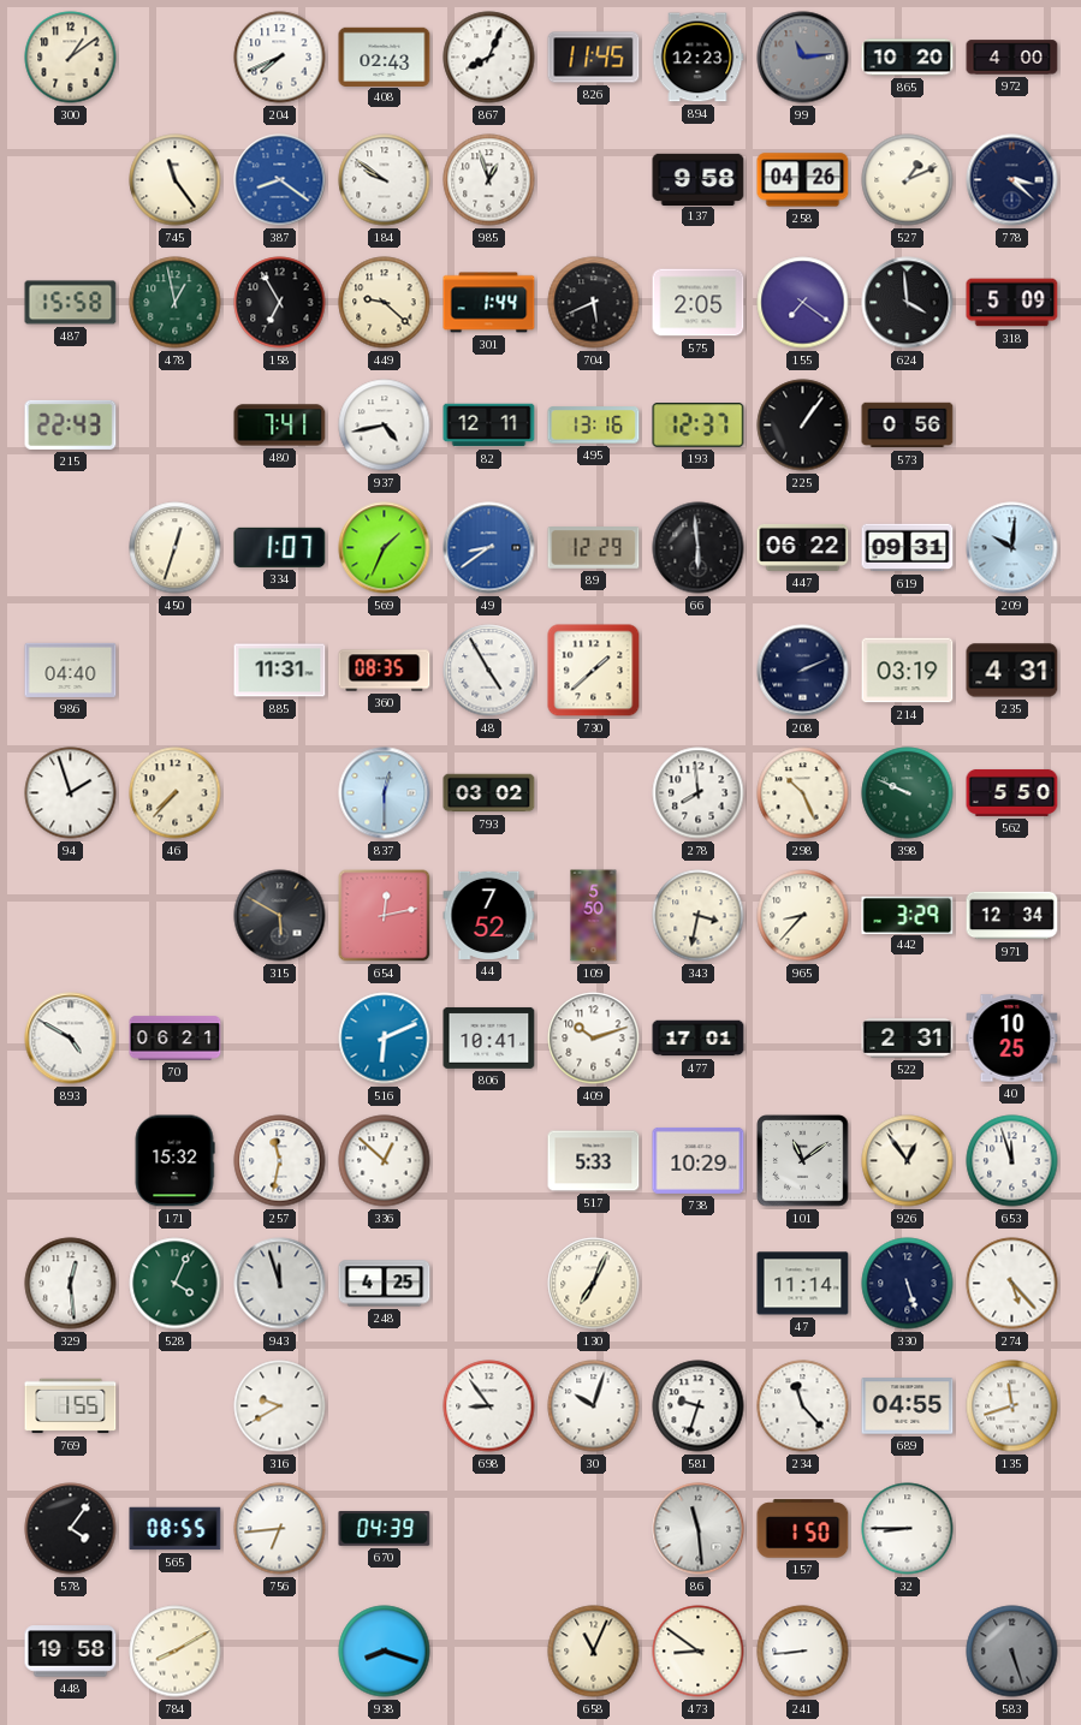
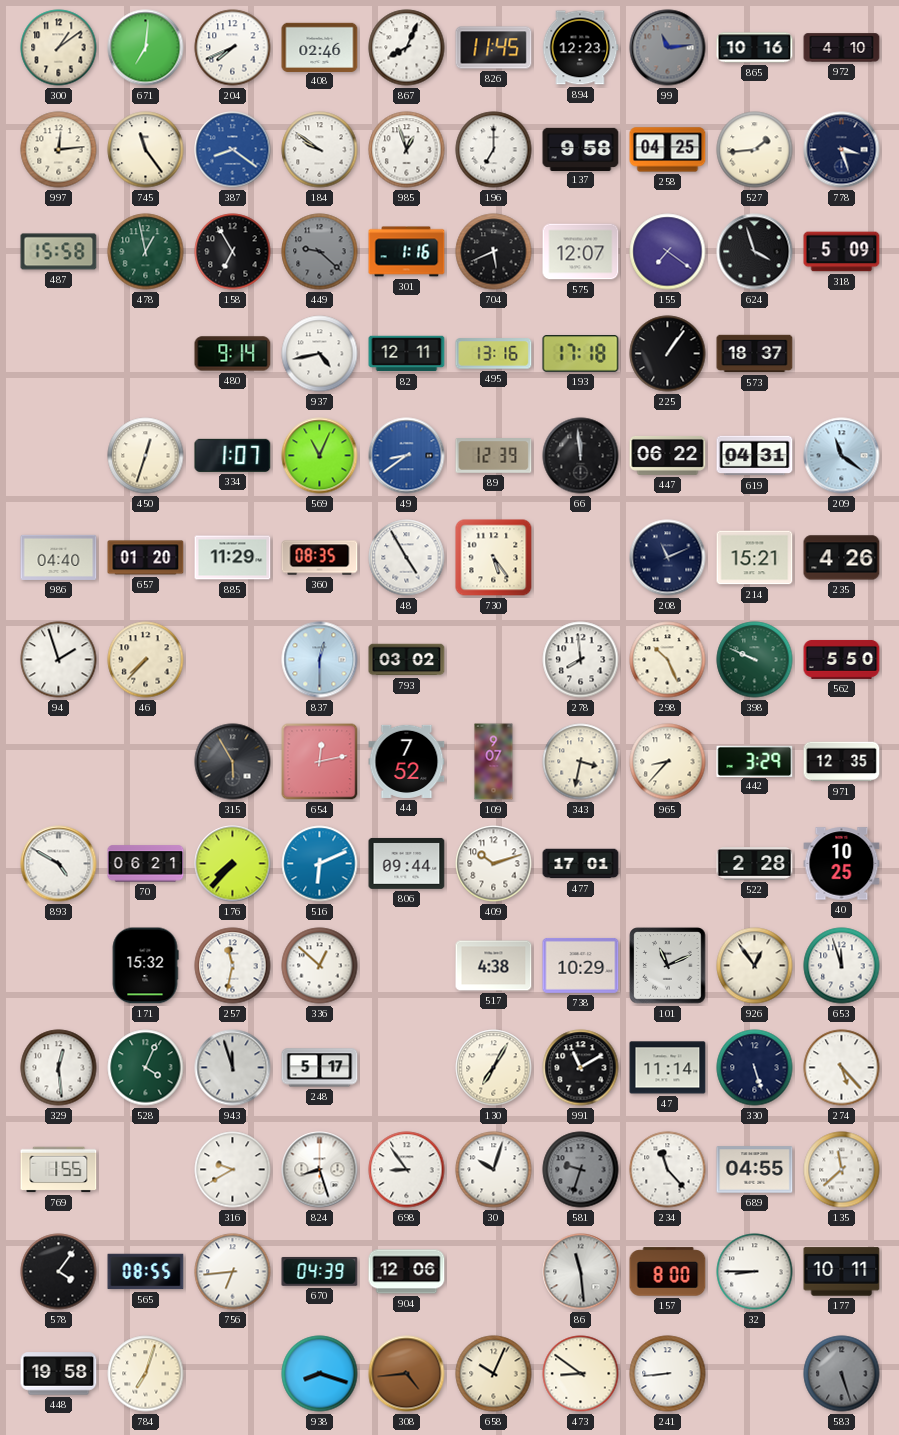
671: none -> 7:01
408: 02:43 -> 02:46
865: 10:20 -> 10:16
972: 4:00 -> 4:10
997: none -> 12:14
196: none -> 7:00
258: 04:26 -> 04:25
527: 1:11 -> 1:44
778: 3:22 -> 3:27
449 dial: cream -> grey
301: 1:44 -> 1:16
575: 2:05 -> 12:07
624: 3:59 -> 3:57
215: 22:43 -> none
480: 7:41 -> 9:14
193: 12:37 -> 17:18
573: 0:56 -> 18:37
569: 1:34 -> 11:04
89: 12:29 -> 12:39
66: 5:59 -> 11:59
619: 09:31 -> 04:31
209: 10:01 -> 11:21
657: none -> 01:20
885: 11:31 -> 11:29
730: 1:38 -> 5:24
208: 2:11 -> 11:11
214: 03:19 -> 15:21
235: 4:31 -> 4:26
315: 5:50 -> 5:55
109: 5:50 -> 9:07
971: 12:34 -> 12:35
176: none -> 7:37
806: 10:41 -> 09:44
522: 2:31 -> 2:28
517: 5:33 -> 4:38
101: 11:09 -> 11:11
248: 4:25 -> 5:17
130: 7:04 -> 7:05
991: none -> 11:10
824: none -> 8:27
581 dial: white -> grey
135: 11:42 -> 11:38
904: none -> 12:06
157: 1:50 -> 8:00
177: none -> 10:11
784: 8:10 -> 7:03
308: none -> 4:44
658: 11:04 -> 10:04
